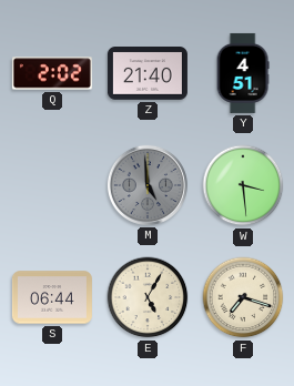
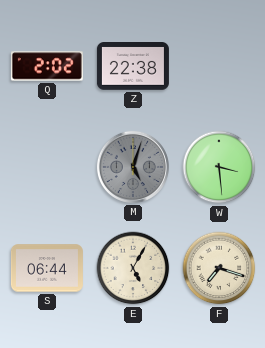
Z: 21:40 -> 22:38
Y: 4:51 -> none
M: 4:59 -> 5:03
